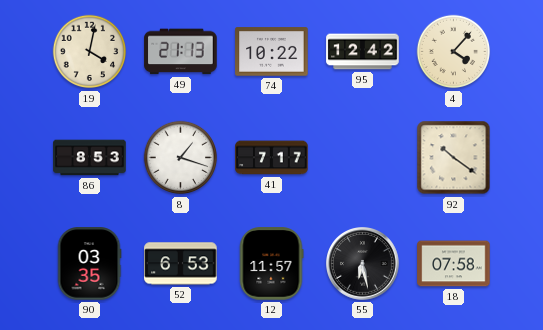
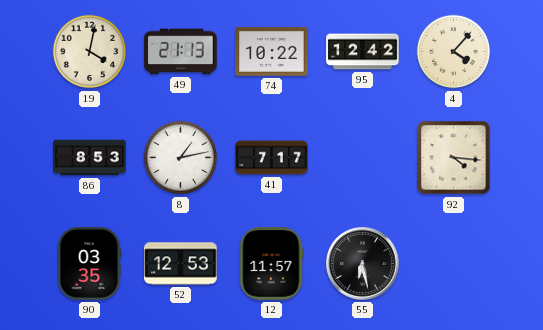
8: 1:18 -> 1:13
92: 10:21 -> 4:16
52: 6:53 -> 12:53
18: 07:58 -> none
